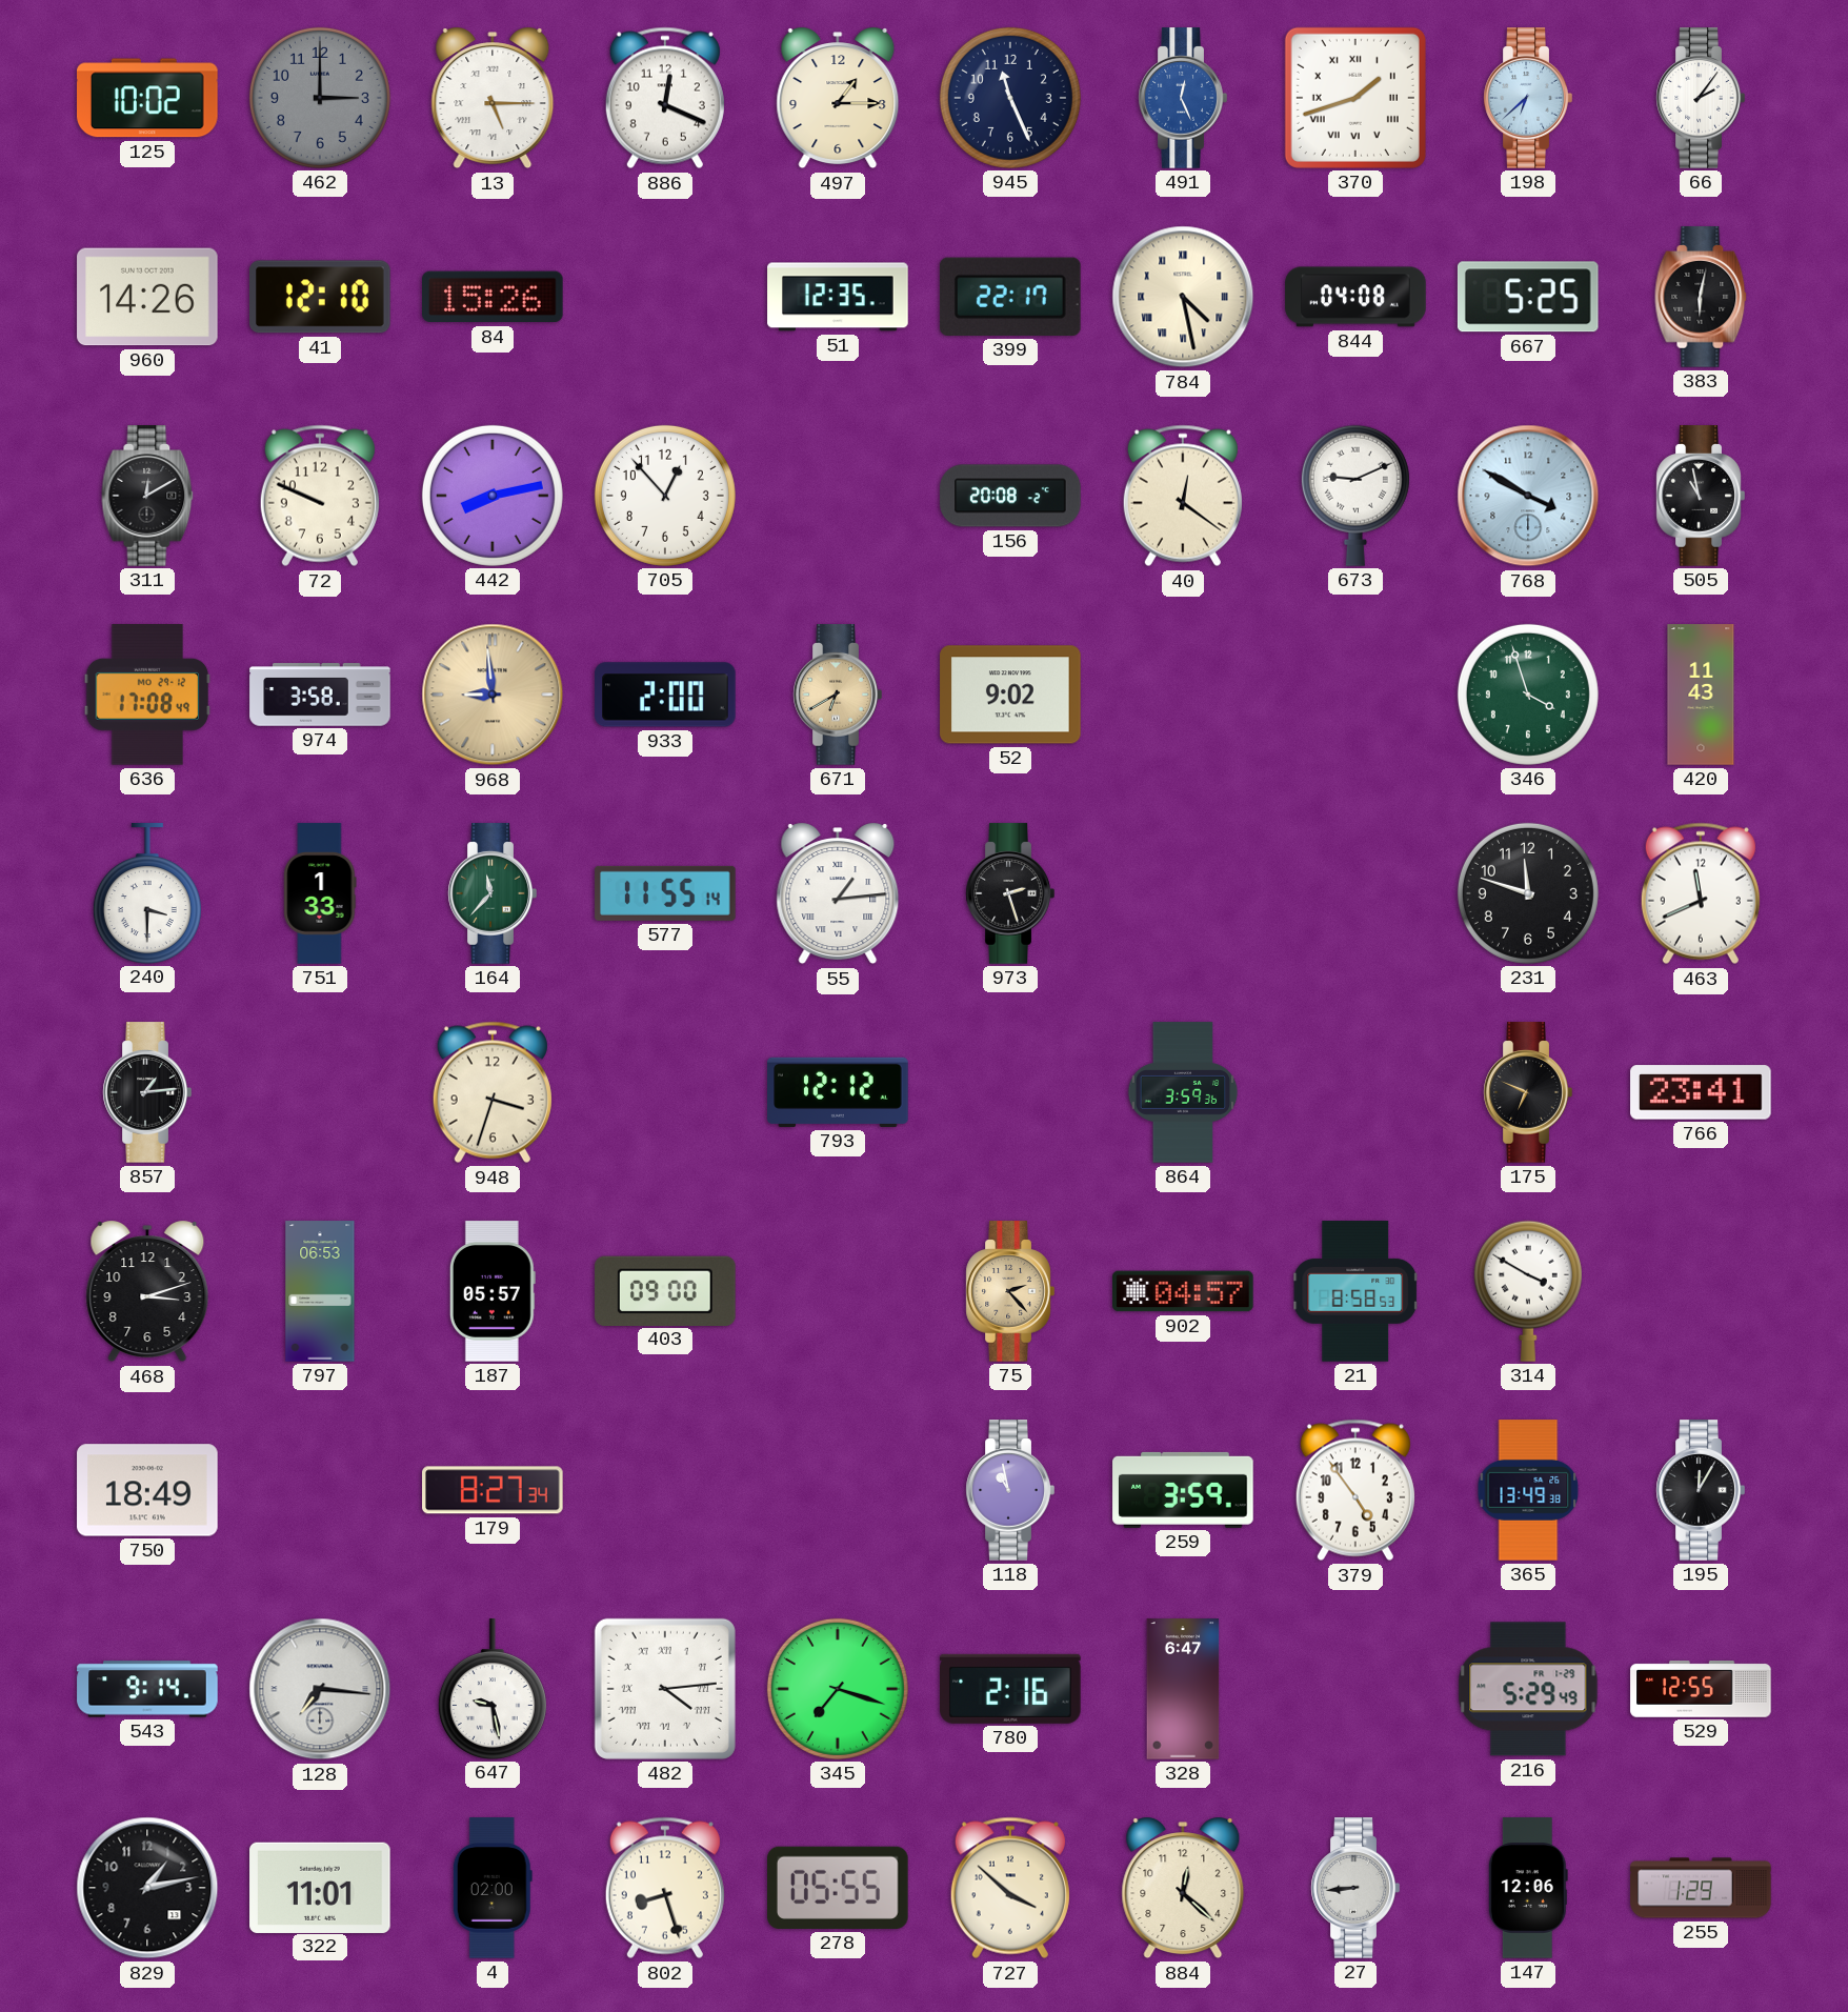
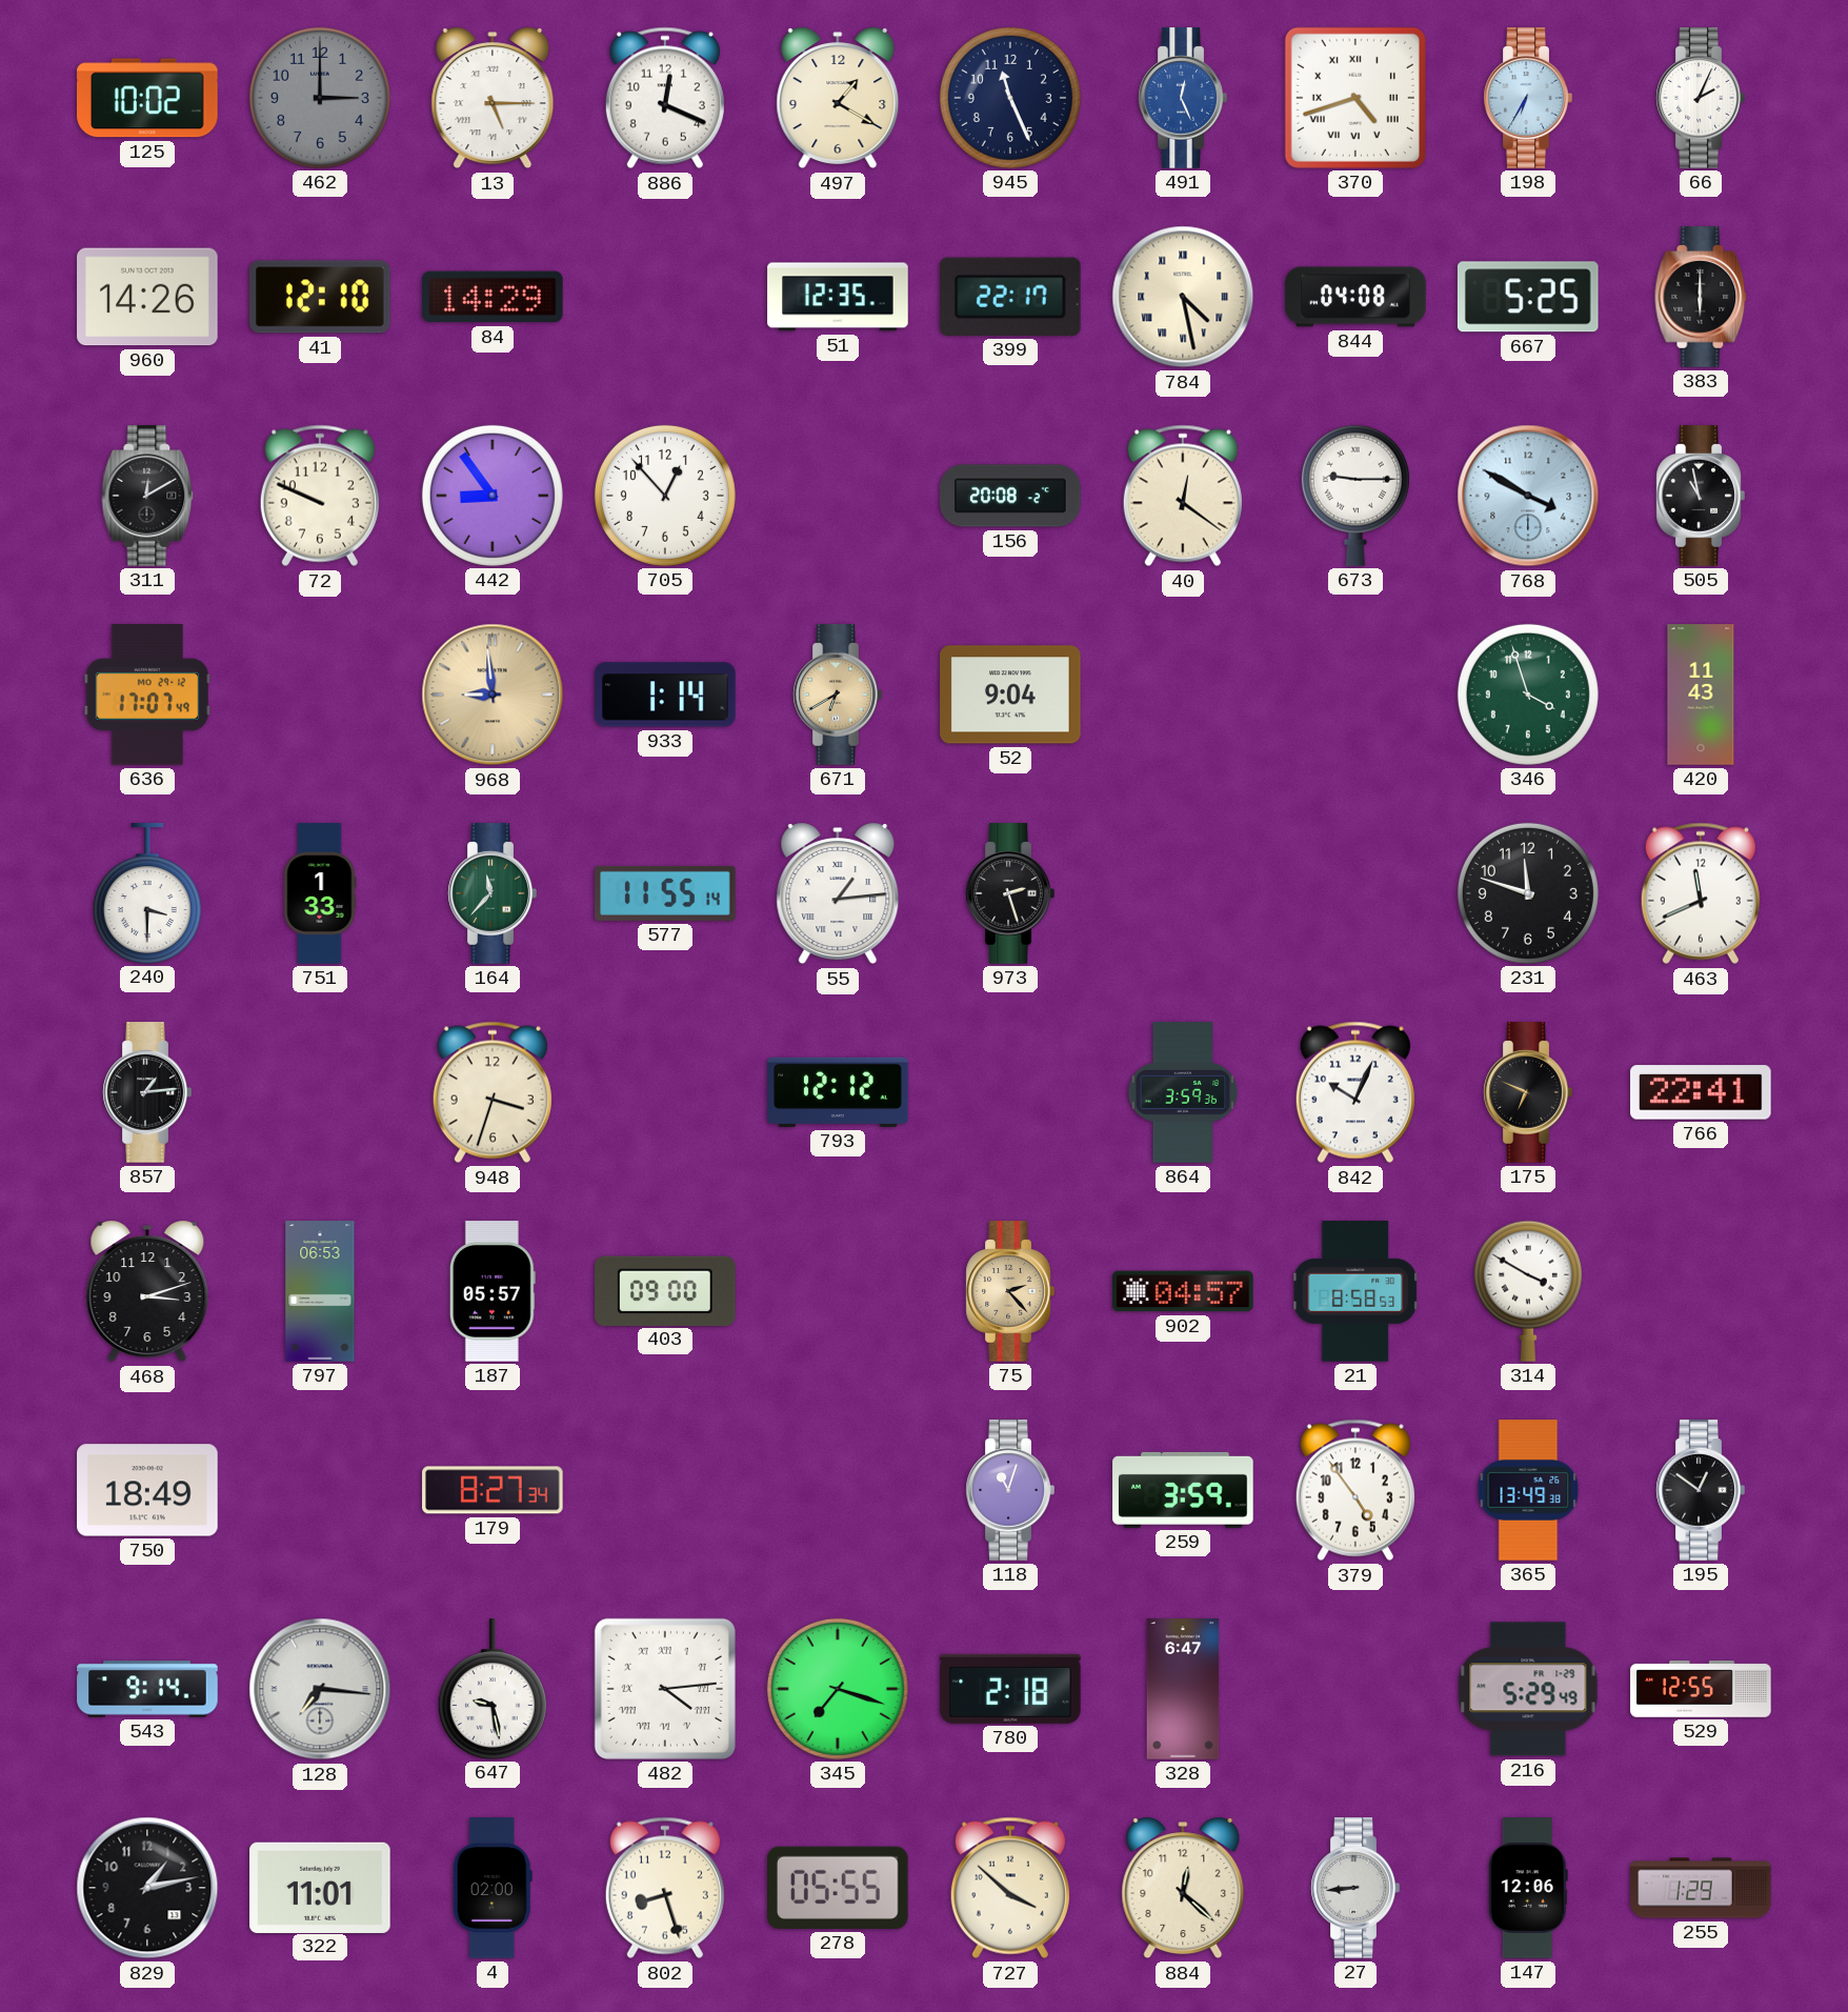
497: 1:15 -> 1:20
370: 1:42 -> 4:42
198: 6:38 -> 6:35
66: 2:06 -> 2:04
84: 15:26 -> 14:29
383: 6:02 -> 6:00
442: 8:13 -> 8:54
673: 9:11 -> 9:15
636: 17:08 -> 17:07
974: 3:58 -> none
933: 2:00 -> 1:14
52: 9:02 -> 9:04
842: none -> 10:04
766: 23:41 -> 22:41
118: 10:58 -> 11:03
195: 12:05 -> 12:51
780: 2:16 -> 2:18
